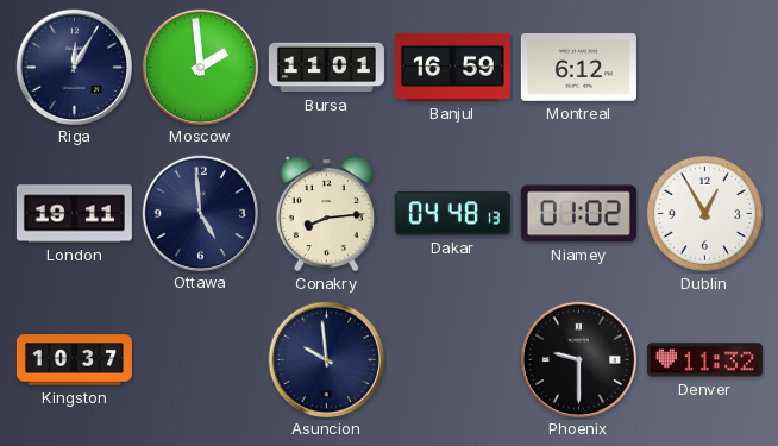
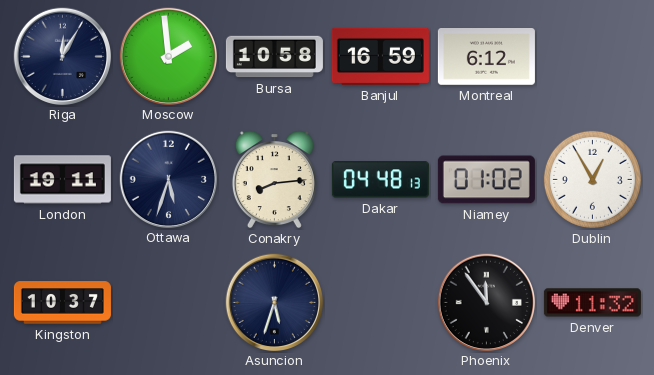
Bursa: 11:01 -> 10:58
Ottawa: 4:59 -> 5:33
Asuncion: 9:59 -> 5:33
Phoenix: 9:30 -> 11:54
